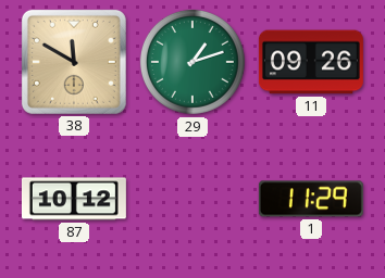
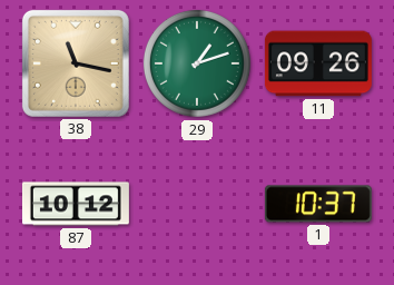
38: 11:50 -> 11:17
1: 11:29 -> 10:37
